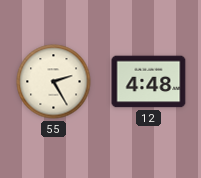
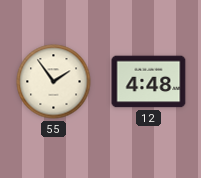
55: 2:25 -> 1:54
